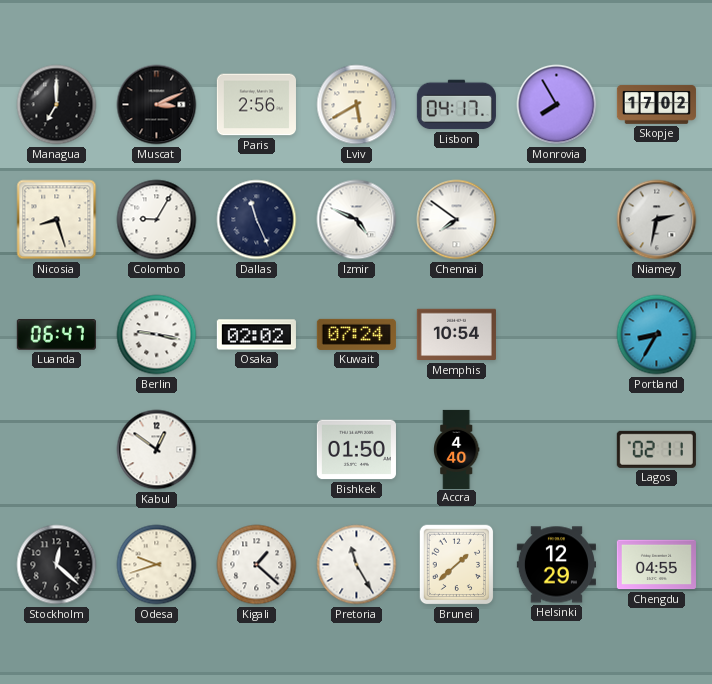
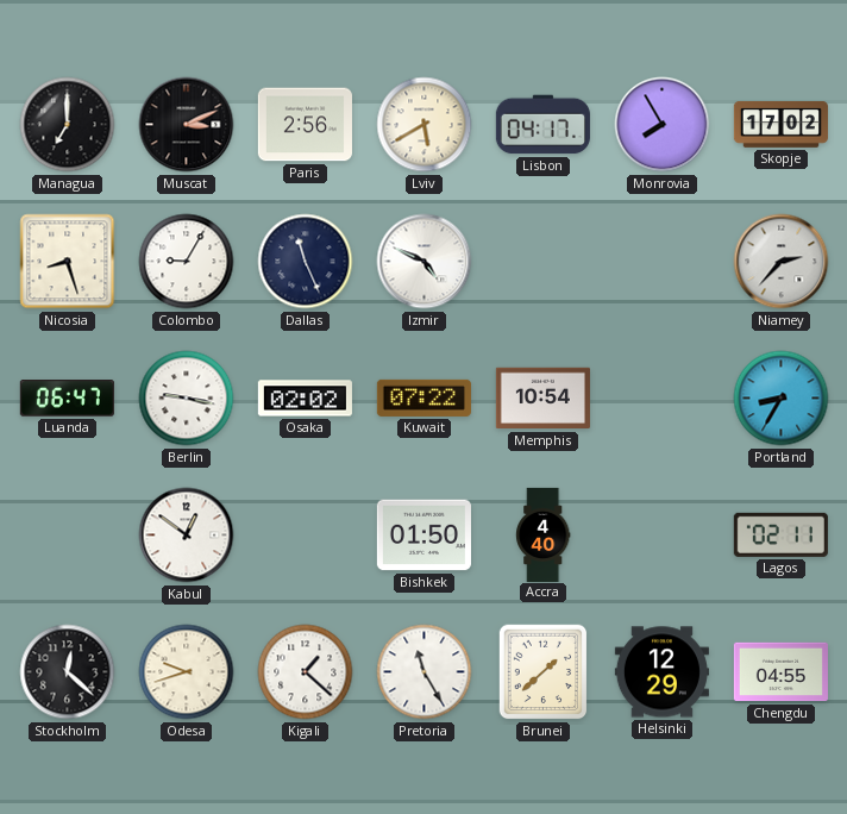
Chennai: 7:51 -> none
Niamey: 2:32 -> 2:37
Kuwait: 07:24 -> 07:22
